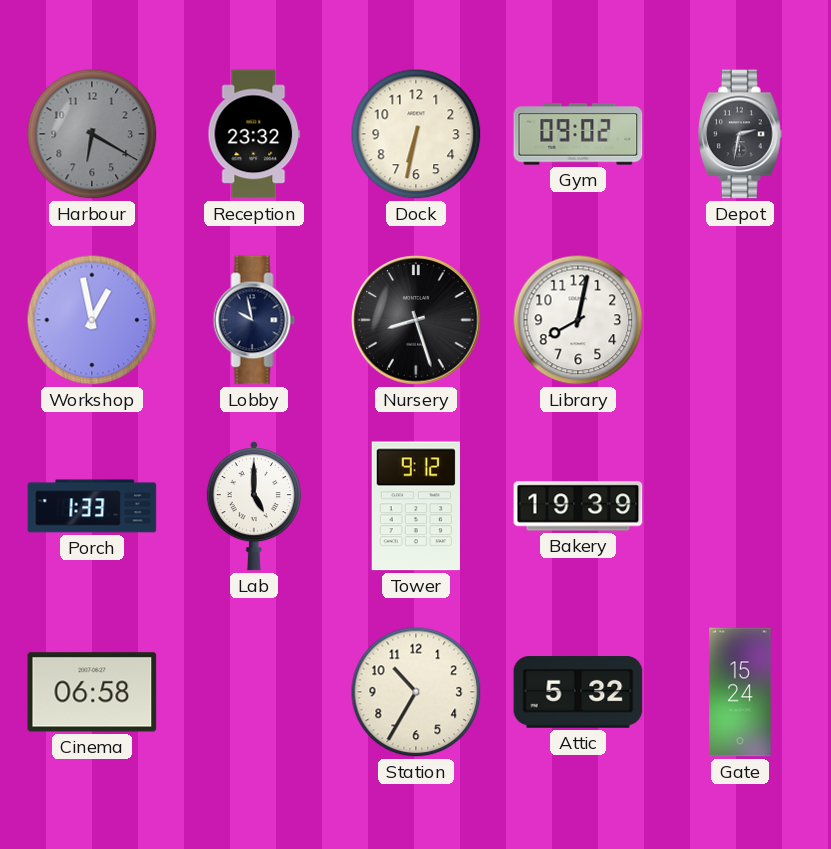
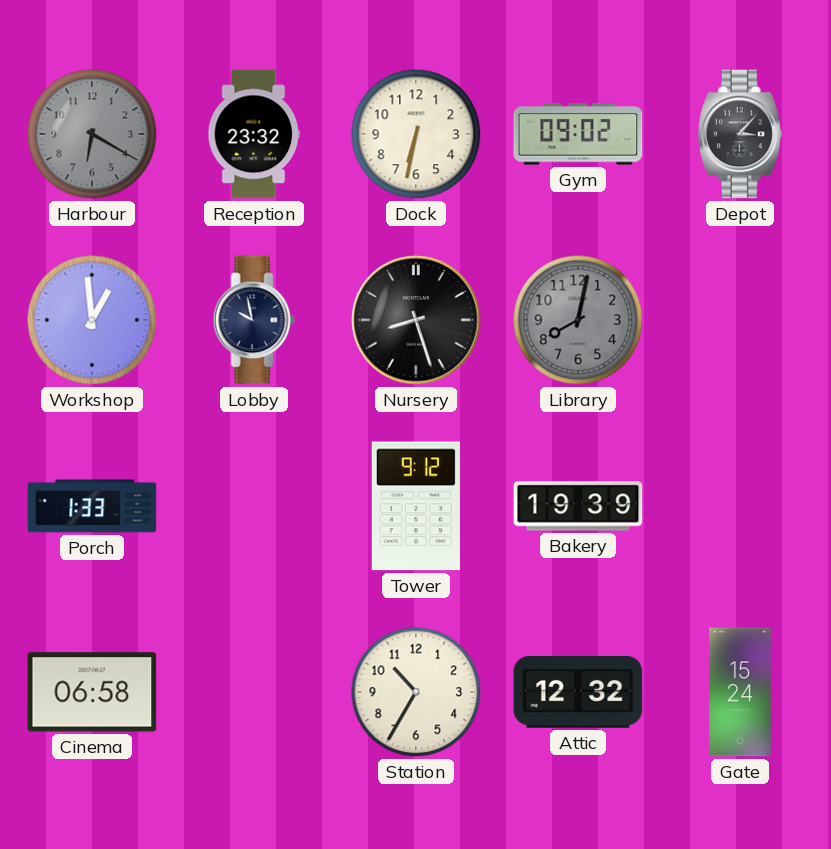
Depot: 2:32 -> 3:07
Workshop: 12:58 -> 12:59
Library dial: white -> grey
Lab: 5:00 -> none
Attic: 5:32 -> 12:32
